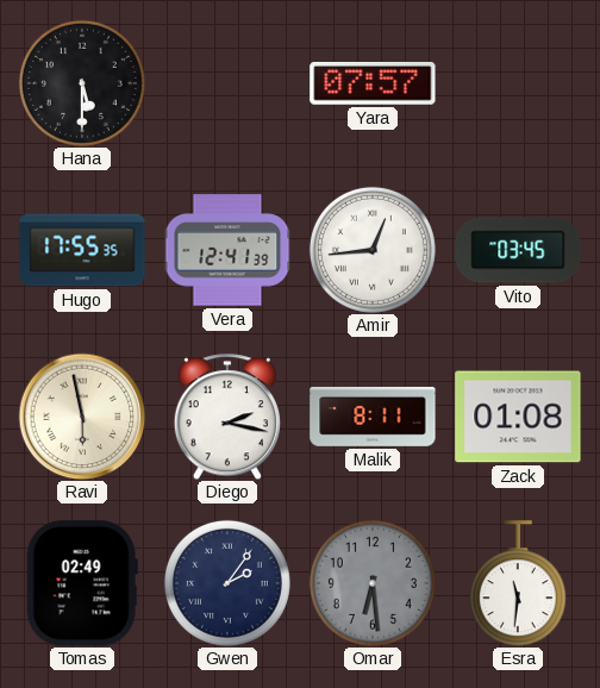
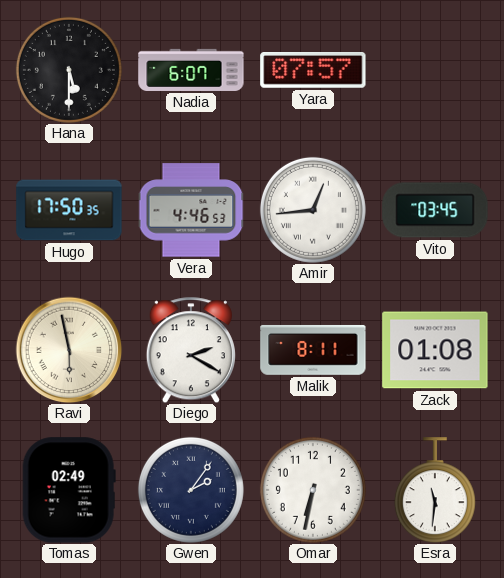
Nadia: none -> 6:07
Hugo: 17:55 -> 17:50
Vera: 12:41 -> 4:46
Diego: 2:17 -> 2:20
Omar: 6:29 -> 6:32
Omar dial: grey -> white
